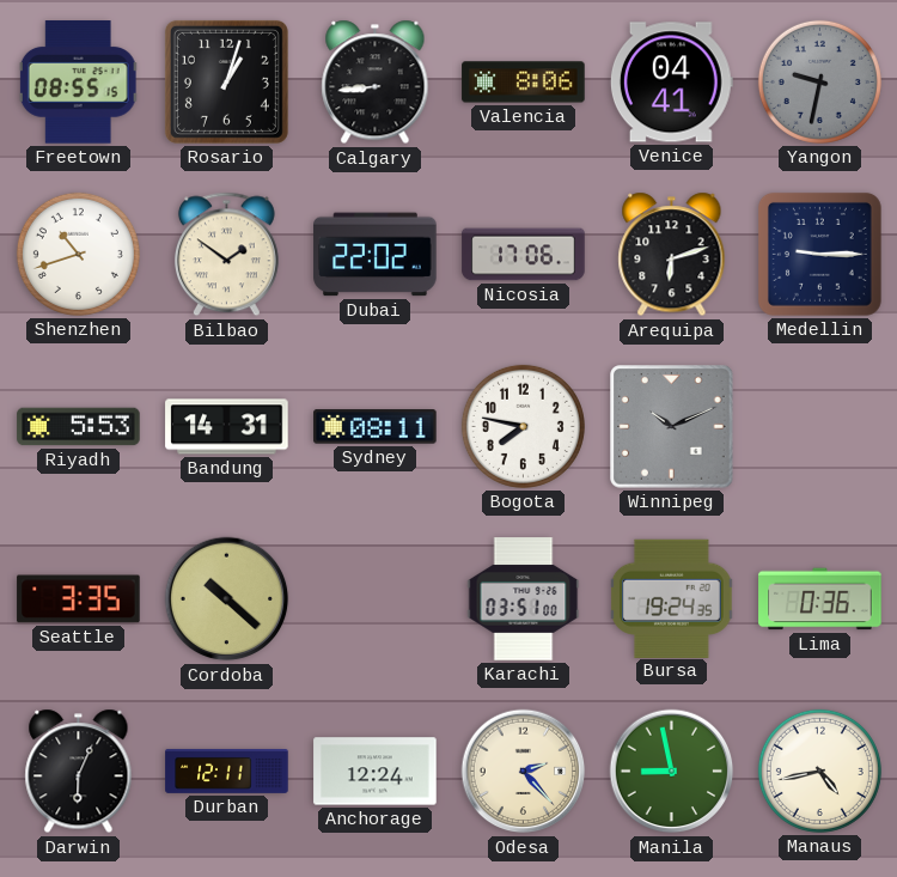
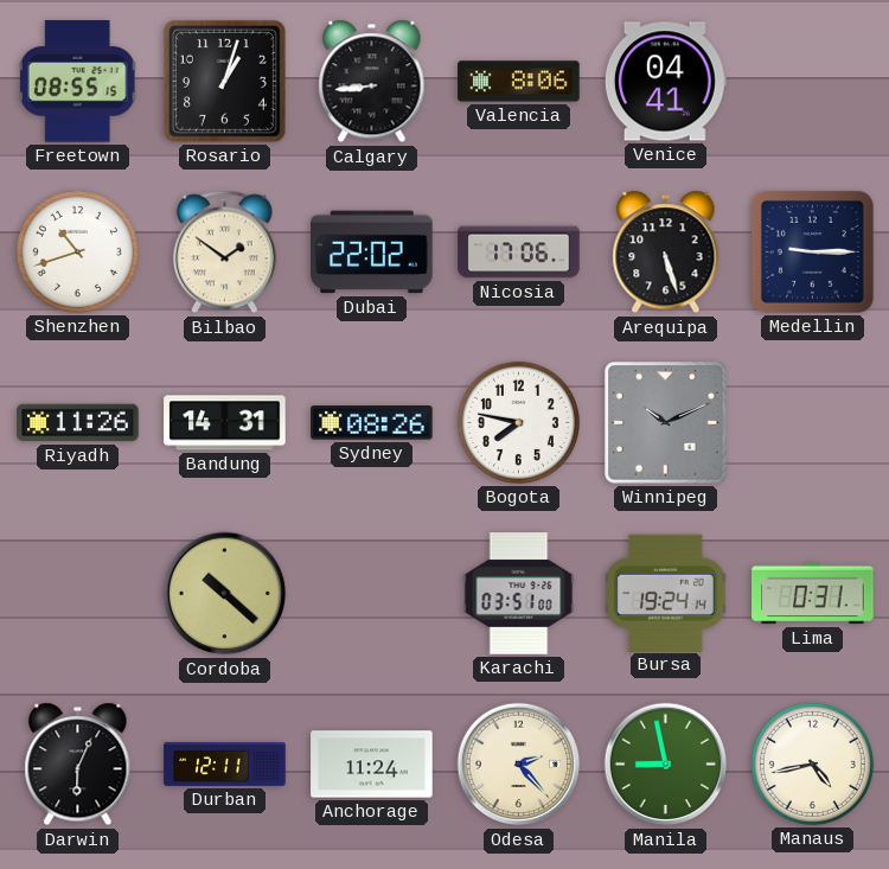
Yangon: 9:32 -> none
Arequipa: 6:12 -> 5:27
Riyadh: 5:53 -> 11:26
Sydney: 08:11 -> 08:26
Seattle: 3:35 -> none
Bursa: 19:24:35 -> 19:24:14
Lima: 0:36 -> 0:31
Anchorage: 12:24 -> 11:24
